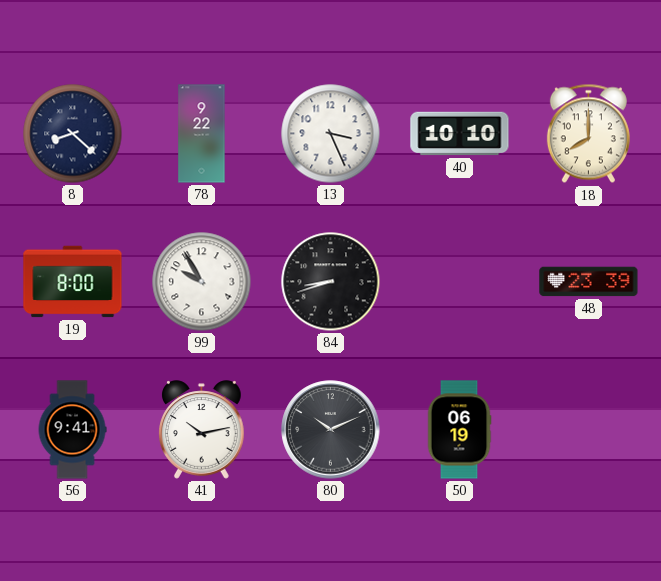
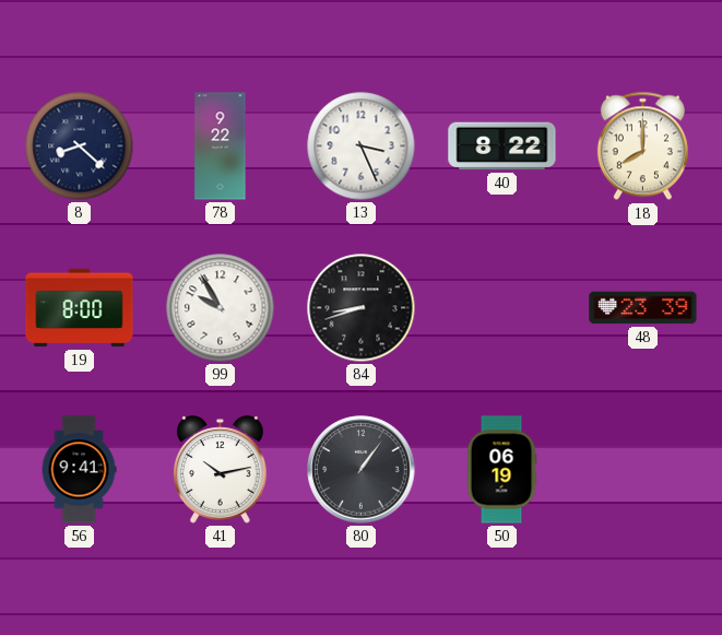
40: 10:10 -> 8:22
80: 10:11 -> 1:06
